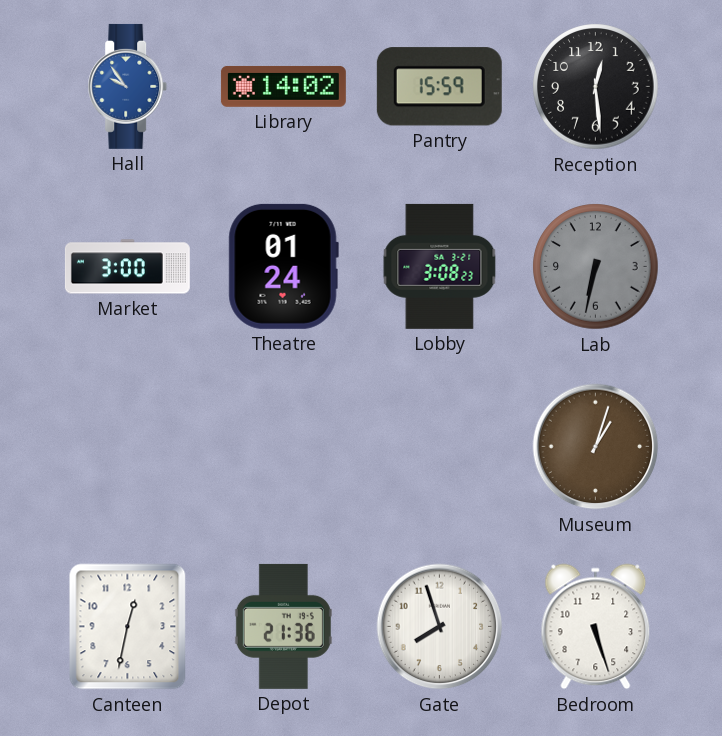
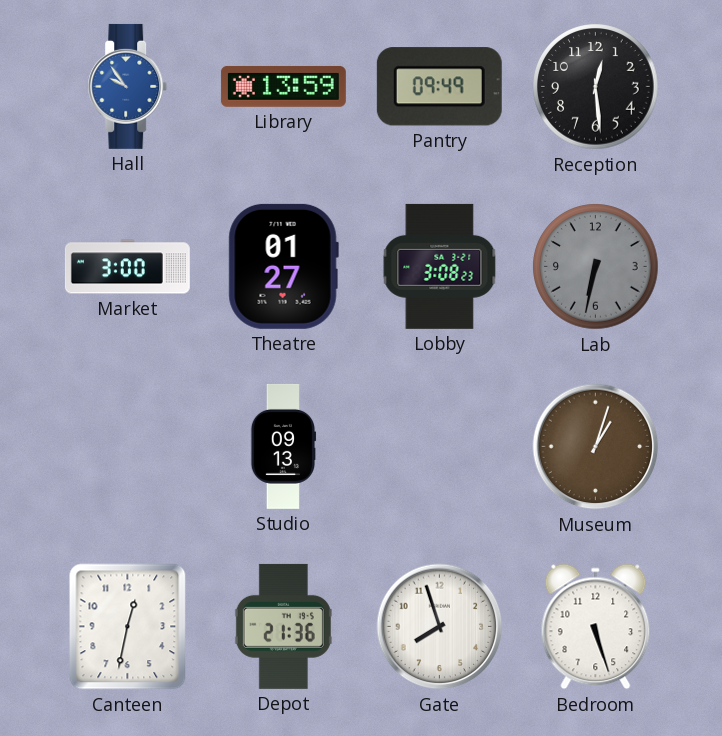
Library: 14:02 -> 13:59
Pantry: 15:59 -> 09:49
Theatre: 01:24 -> 01:27
Studio: none -> 09:13
